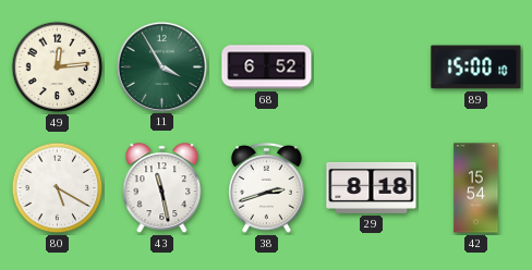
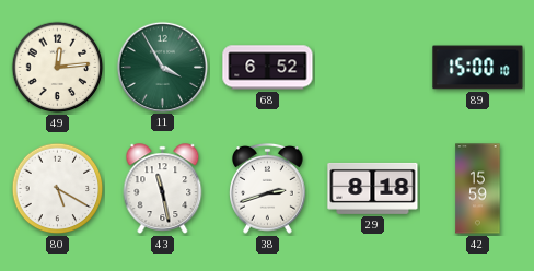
42: 15:54 -> 15:59
